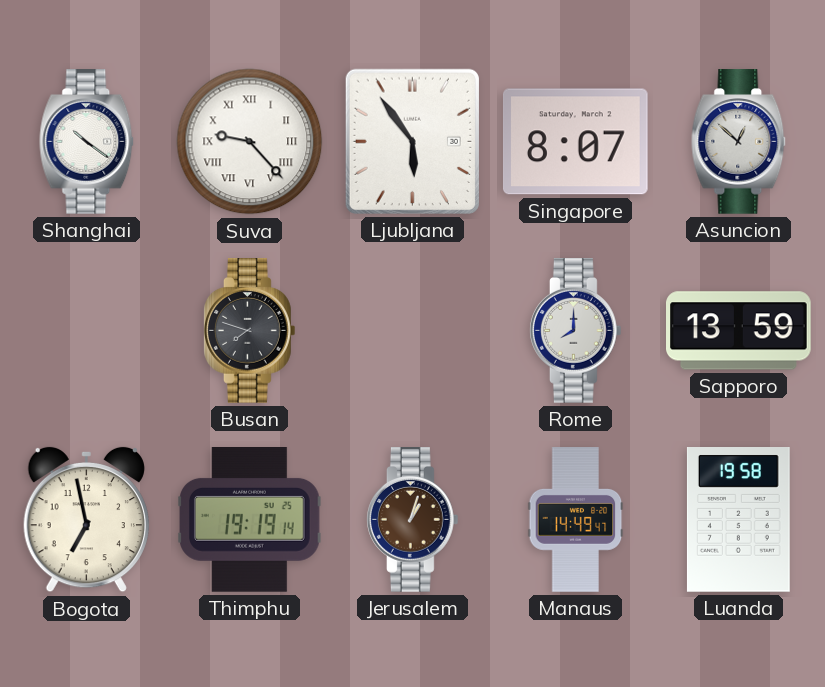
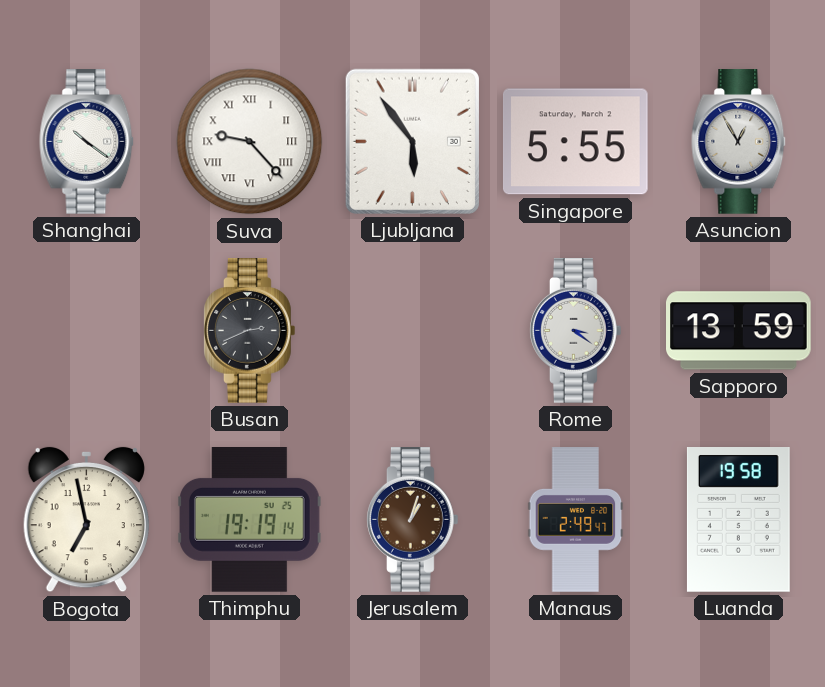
Singapore: 8:07 -> 5:55
Asuncion: 12:52 -> 12:55
Busan: 7:48 -> 2:41
Rome: 8:00 -> 3:21
Manaus: 14:49 -> 2:49
